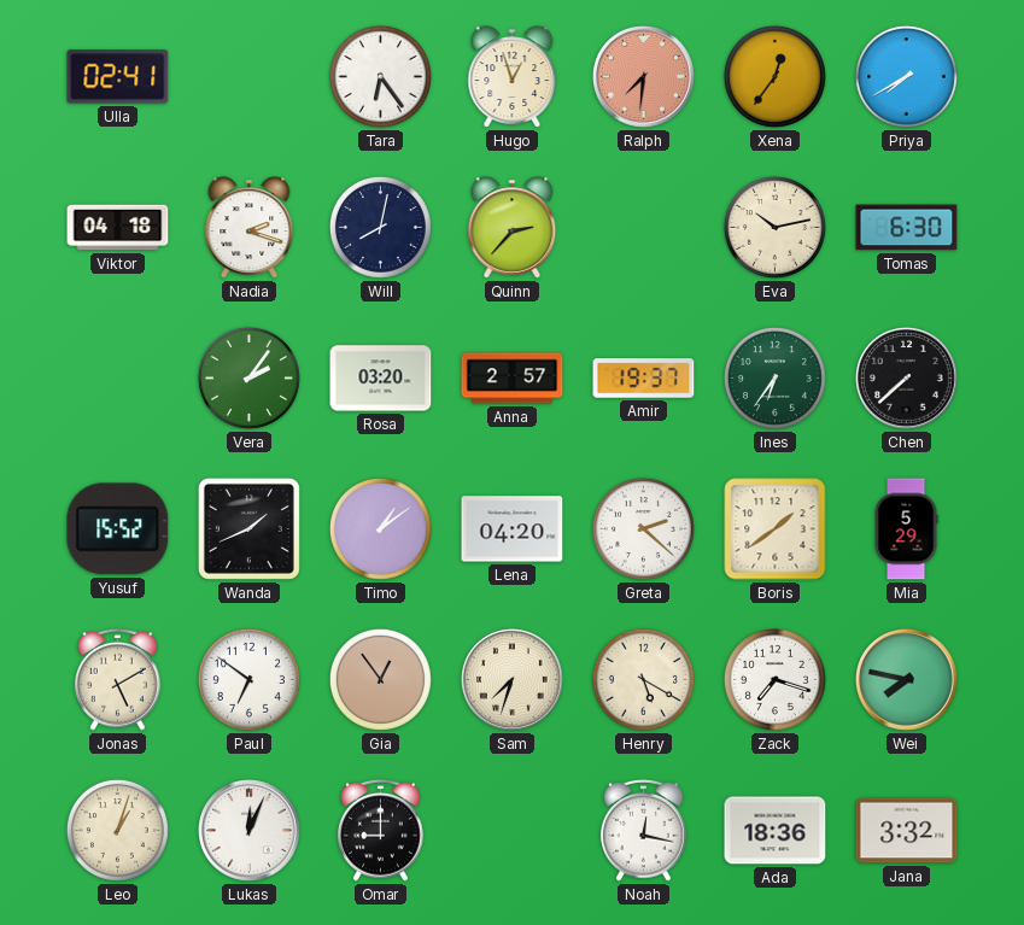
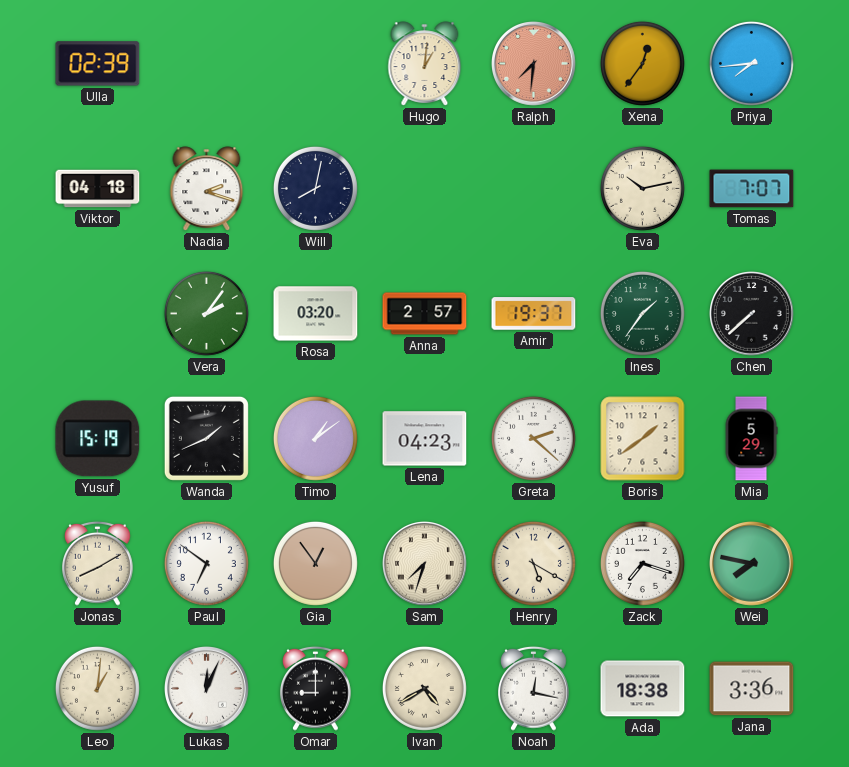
Ulla: 02:41 -> 02:39
Tara: 6:24 -> none
Hugo: 12:57 -> 1:01
Priya: 7:40 -> 7:44
Quinn: 2:37 -> none
Tomas: 6:30 -> 7:07
Ines: 6:36 -> 1:36
Yusuf: 15:52 -> 15:19
Lena: 04:20 -> 04:23
Jonas: 5:10 -> 8:10
Leo: 1:03 -> 1:01
Ivan: none -> 4:40
Ada: 18:36 -> 18:38
Jana: 3:32 -> 3:36
